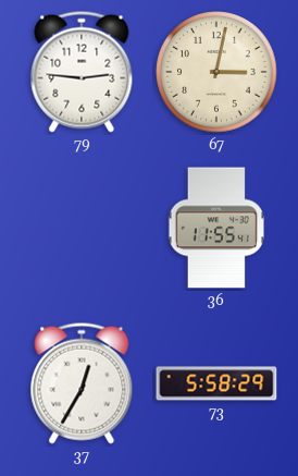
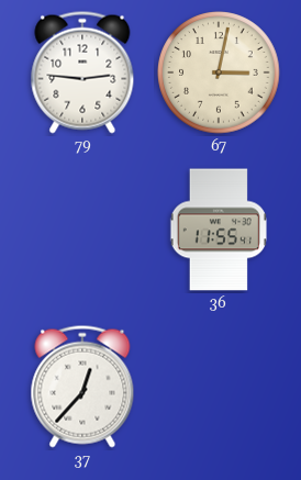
37: 12:35 -> 12:37
73: 5:58 -> none
